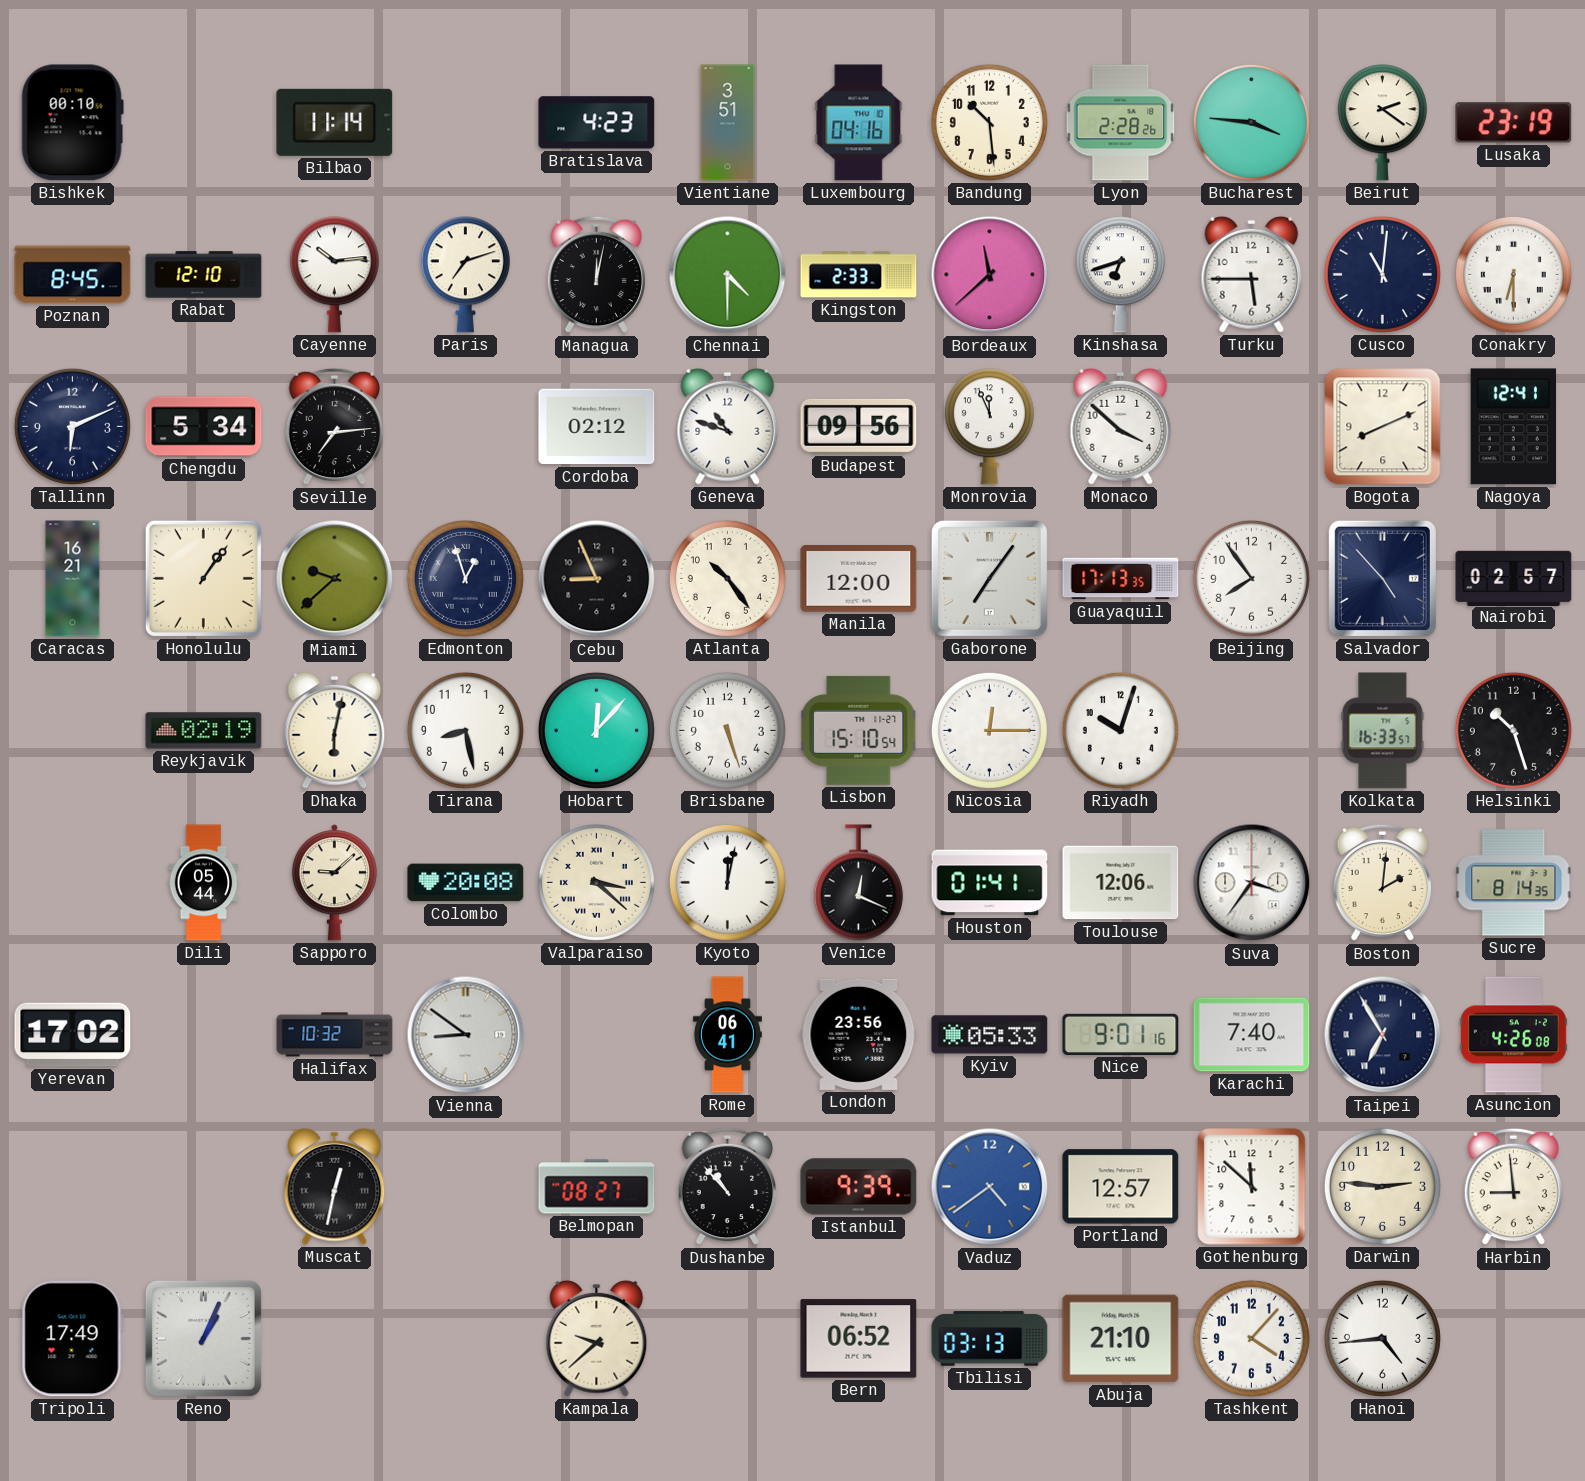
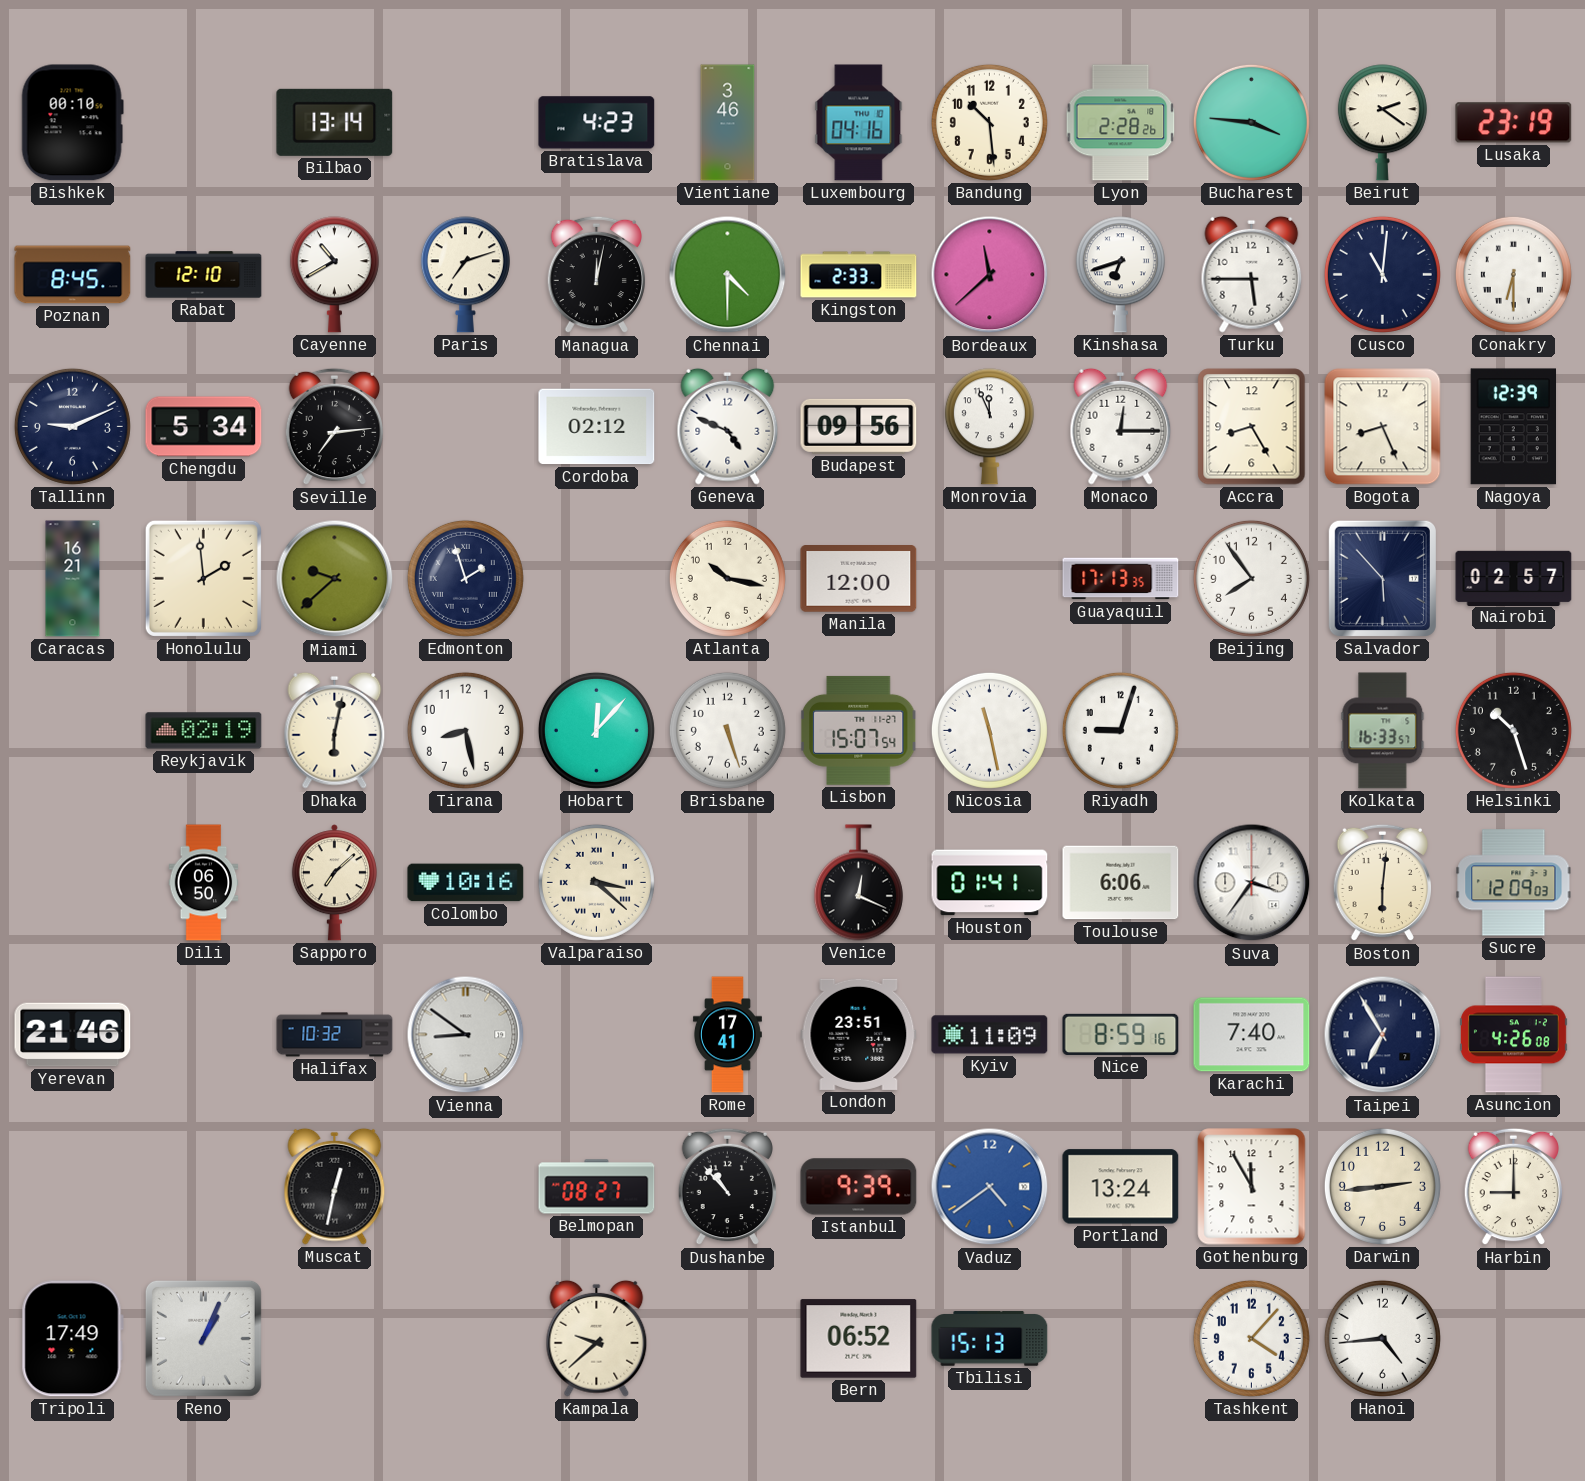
Bilbao: 11:14 -> 13:14
Vientiane: 3:51 -> 3:46
Cayenne: 10:14 -> 10:40
Tallinn: 6:11 -> 9:11
Geneva: 10:48 -> 4:49
Monaco: 3:52 -> 12:15
Accra: none -> 8:25
Bogota: 8:11 -> 8:26
Nagoya: 12:41 -> 12:39
Honolulu: 1:06 -> 1:59
Edmonton: 12:57 -> 1:57
Cebu: 8:56 -> none
Atlanta: 10:24 -> 10:17
Gaborone: 7:06 -> none
Salvador: 4:53 -> 5:53
Lisbon: 15:10 -> 15:07
Nicosia: 12:15 -> 11:28
Riyadh: 10:03 -> 9:03
Dili: 05:44 -> 06:50
Sapporo: 9:08 -> 7:08
Colombo: 20:08 -> 10:16
Kyoto: 12:02 -> none
Toulouse: 12:06 -> 6:06
Boston: 2:01 -> 6:01
Sucre: 8:14 -> 12:09
Yerevan: 17:02 -> 21:46
Rome: 06:41 -> 17:41
London: 23:56 -> 23:51
Kyiv: 05:33 -> 11:09
Nice: 9:01 -> 8:59
Portland: 12:57 -> 13:24
Gothenburg: 11:52 -> 11:55
Darwin: 2:46 -> 2:44
Harbin: 8:59 -> 9:00
Tbilisi: 03:13 -> 15:13
Abuja: 21:10 -> none
